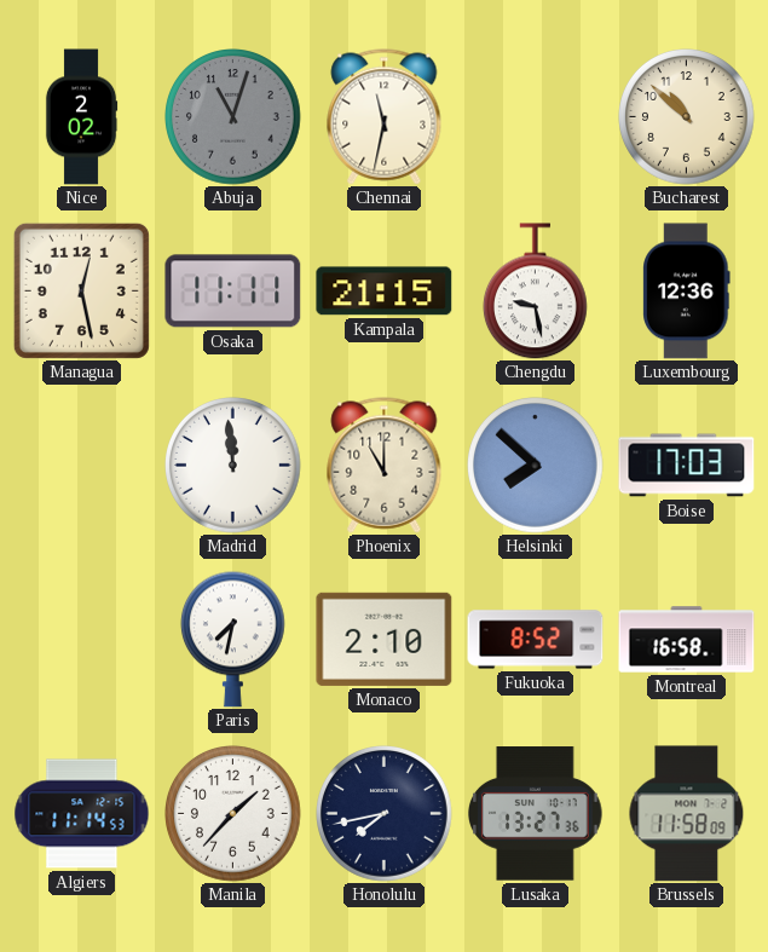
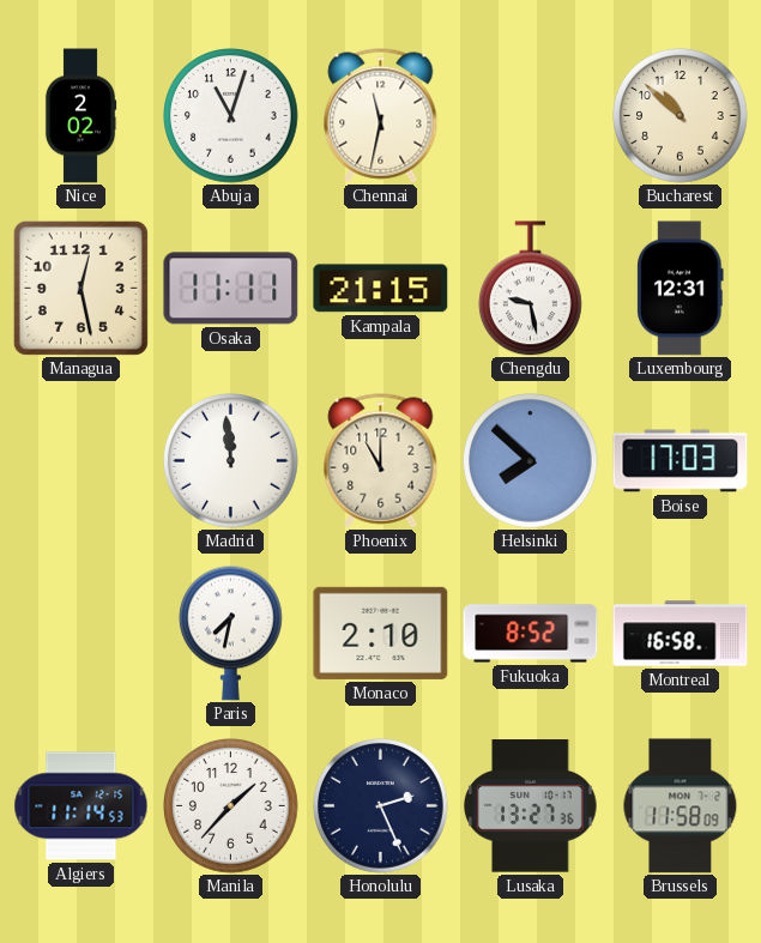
Abuja dial: grey -> white
Luxembourg: 12:36 -> 12:31
Honolulu: 7:43 -> 2:26
